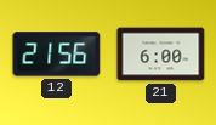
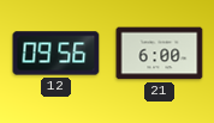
12: 21:56 -> 09:56
